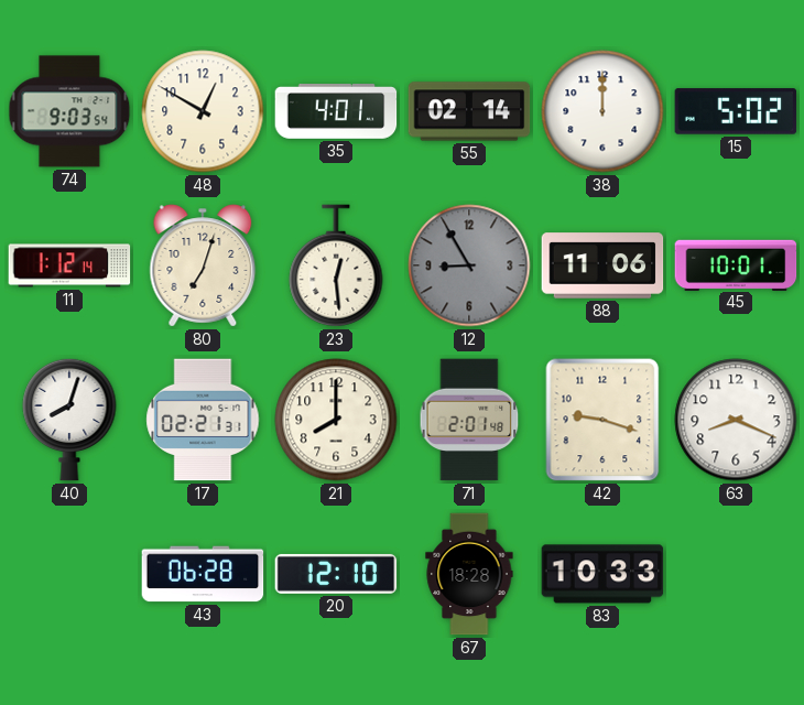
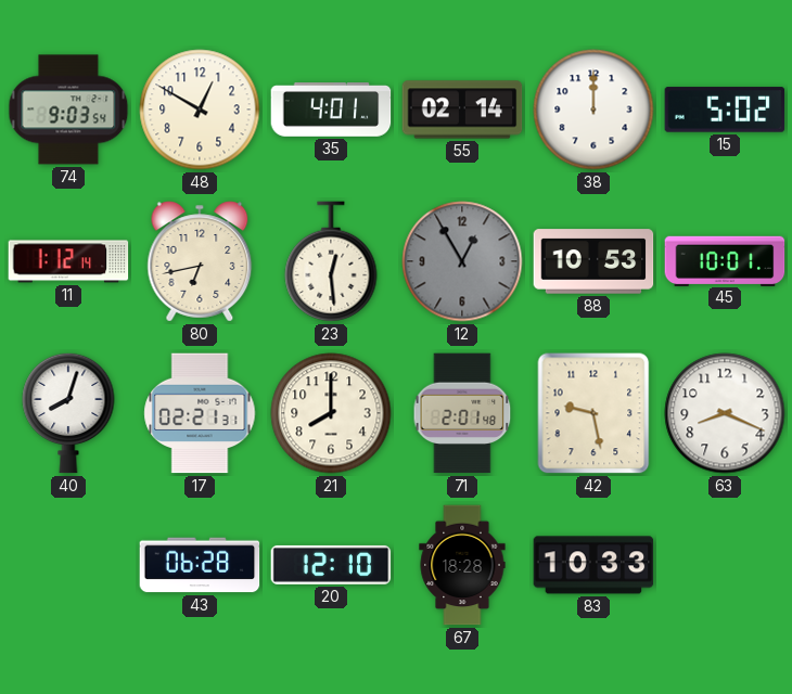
80: 7:03 -> 6:43
12: 8:55 -> 12:55
88: 11:06 -> 10:53
42: 9:18 -> 9:28
